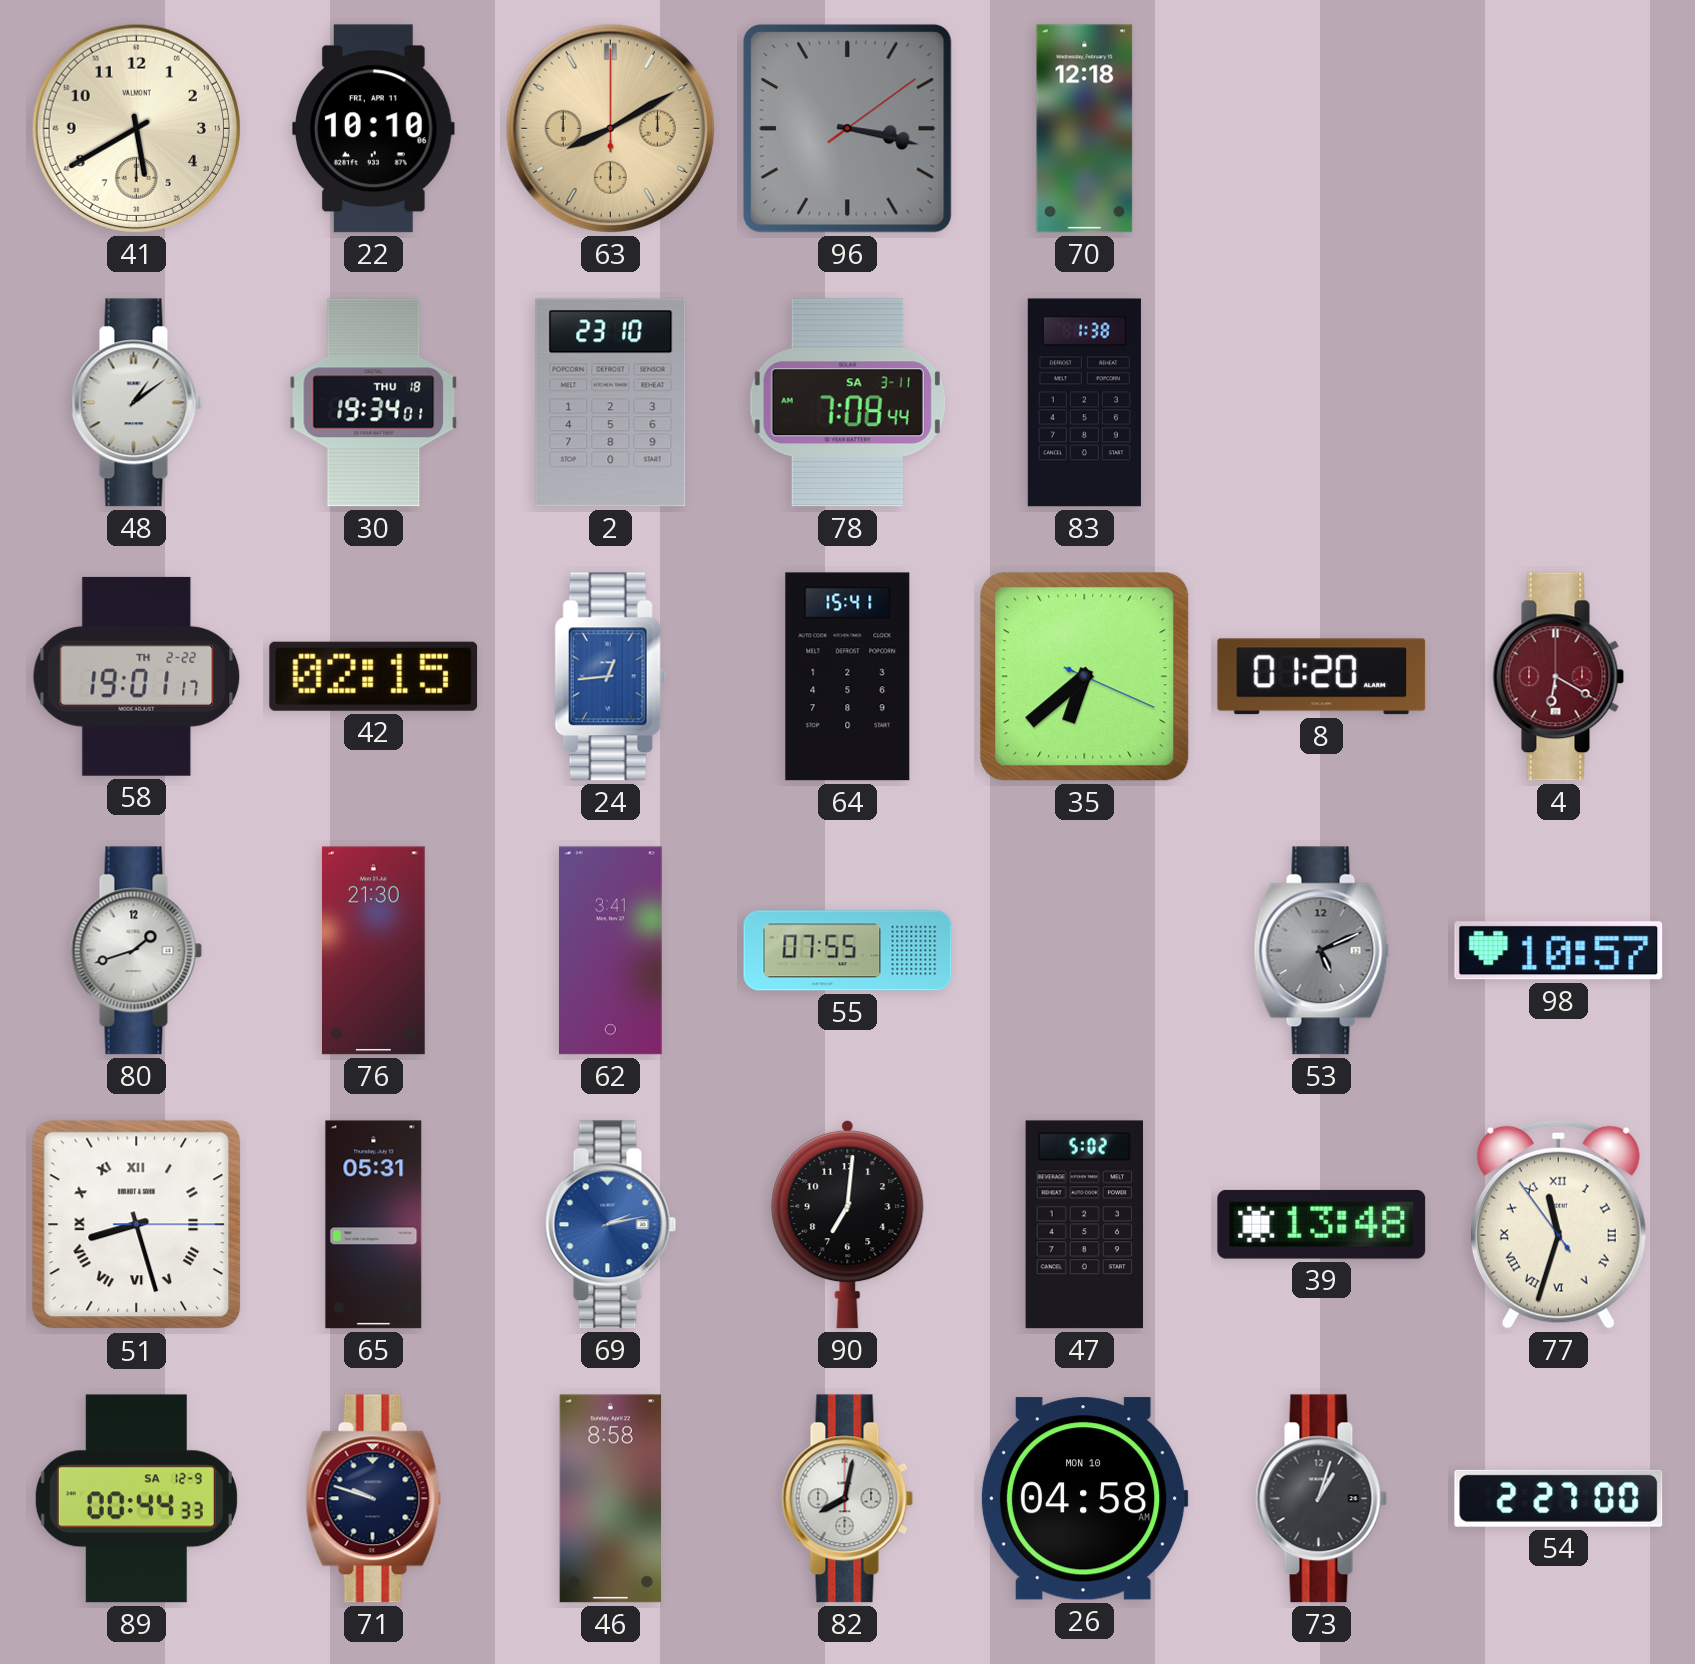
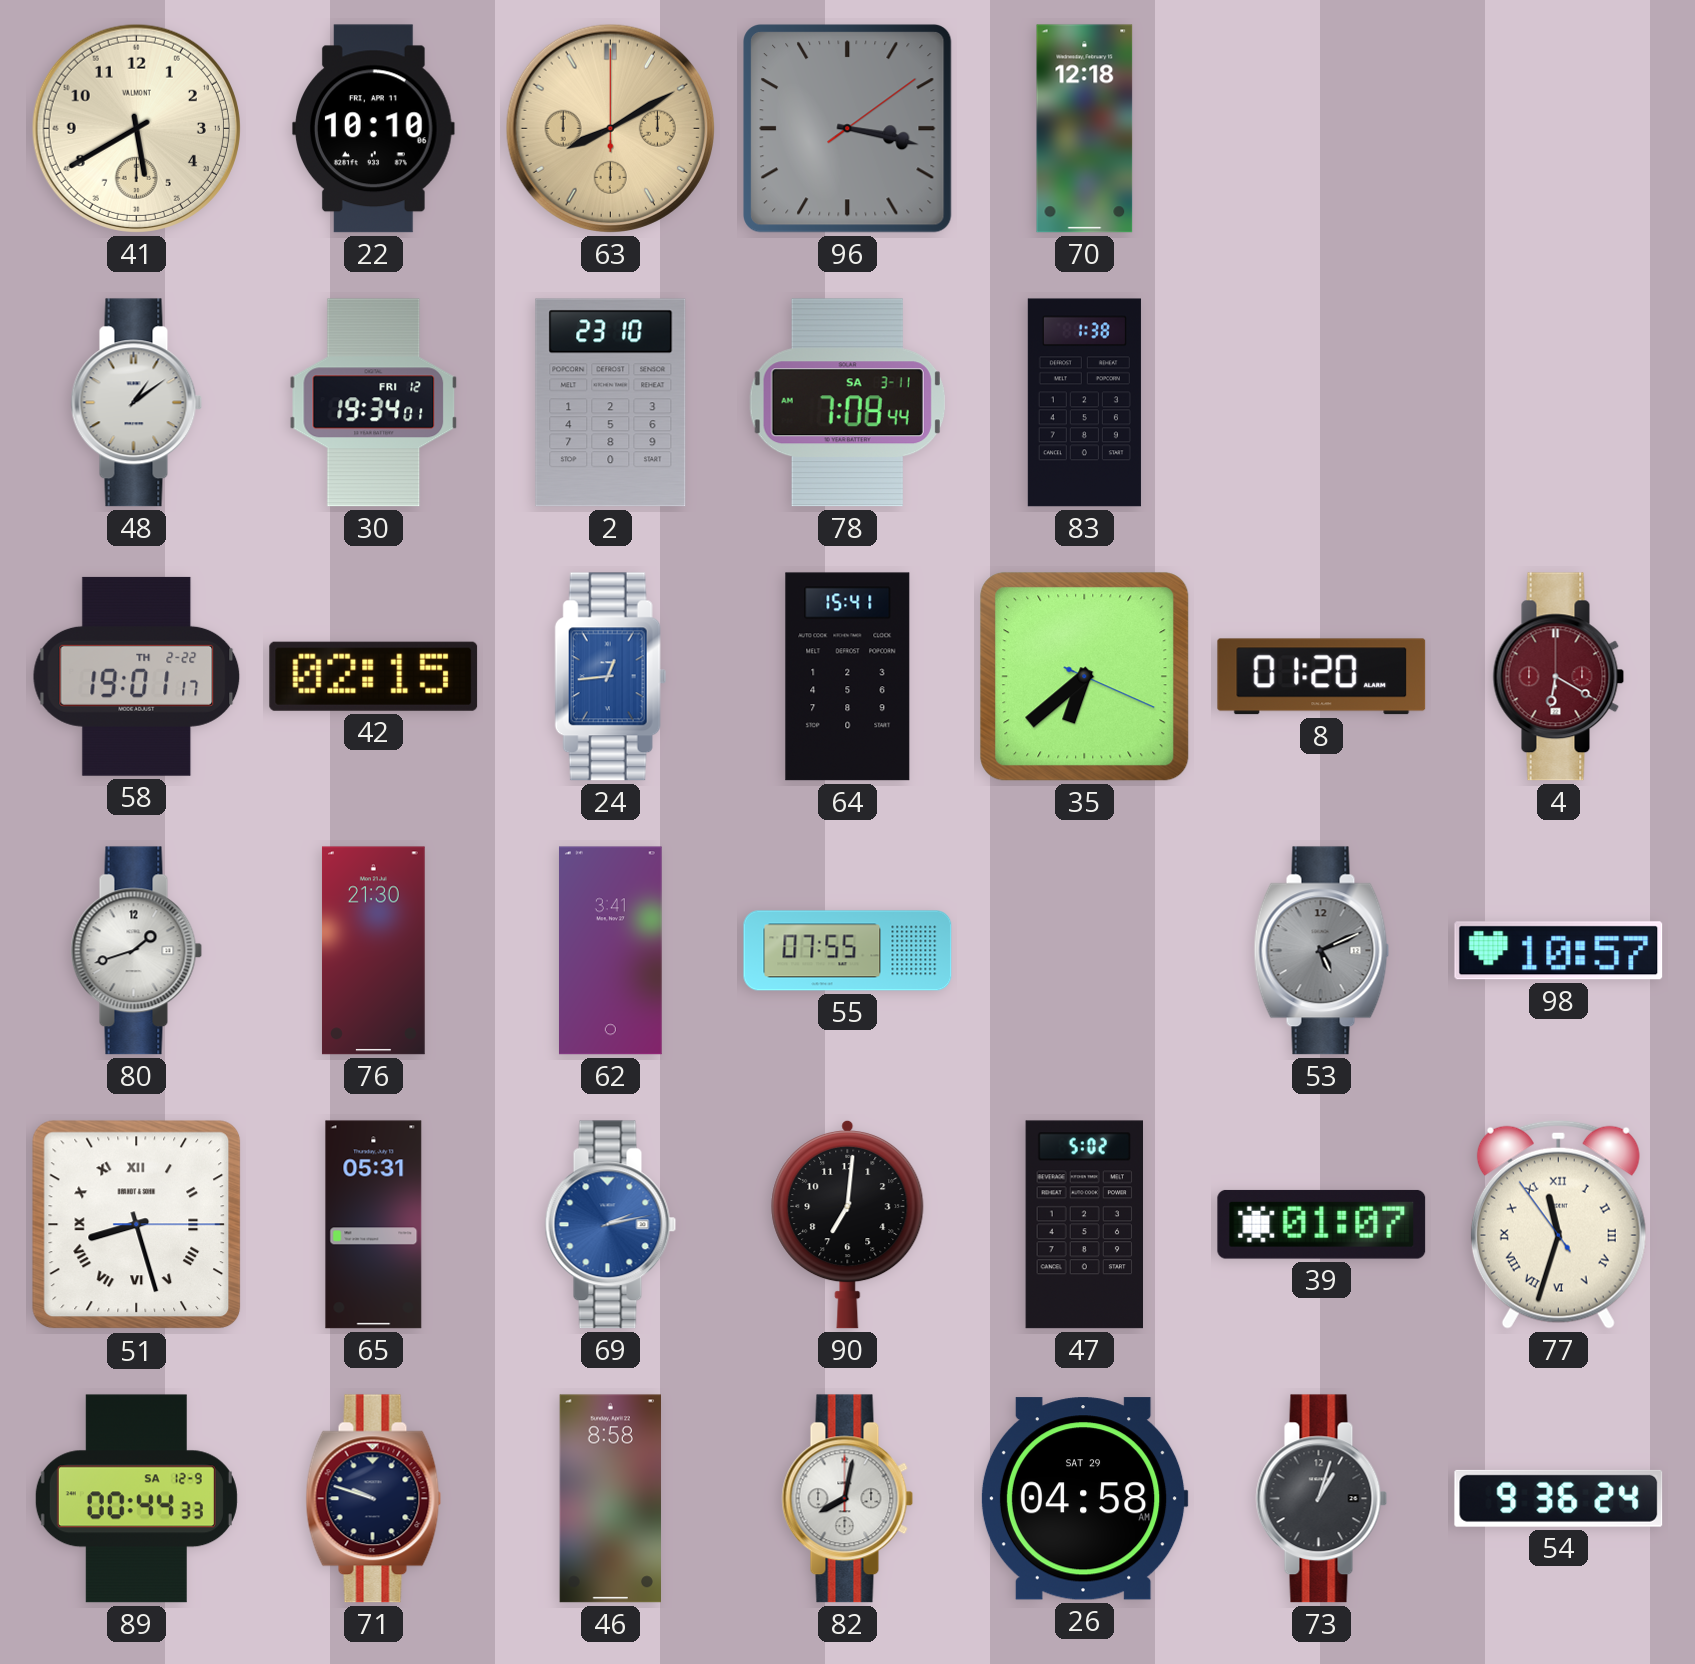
30 date: THU 18 -> FRI 12
39: 13:48 -> 01:07
26 date: MON 10 -> SAT 29
54: 2:27 -> 9:36
